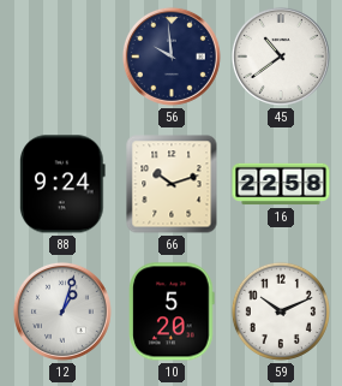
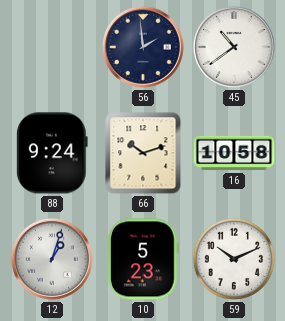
56: 9:59 -> 1:59
16: 22:58 -> 10:58
10: 5:20 -> 5:23
